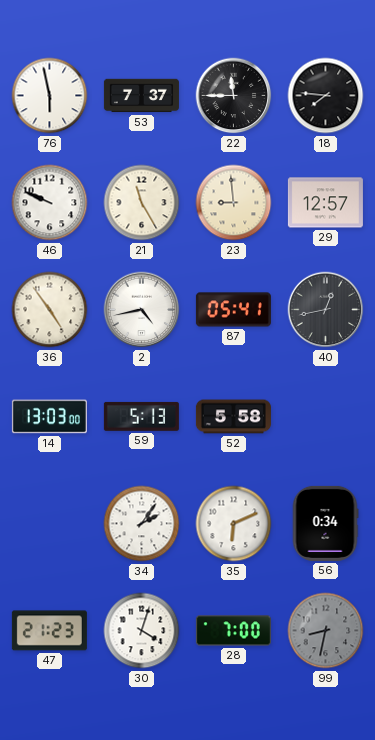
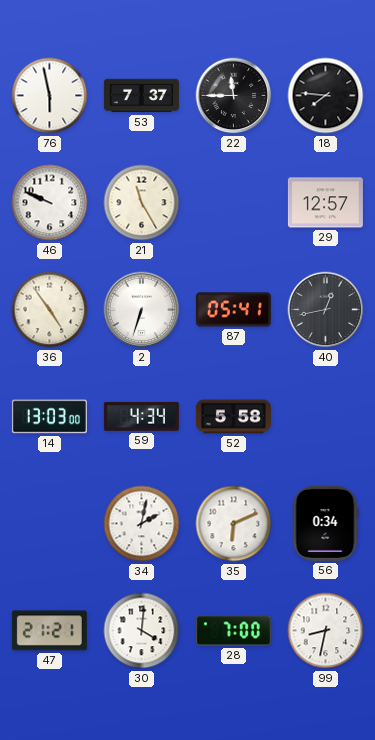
23: 8:59 -> none
2: 4:43 -> 6:33
59: 5:13 -> 4:34
34: 2:06 -> 2:02
47: 21:23 -> 21:21
30: 4:03 -> 4:01
99 dial: grey -> white
